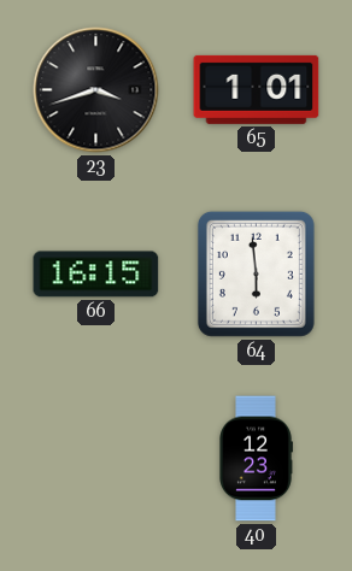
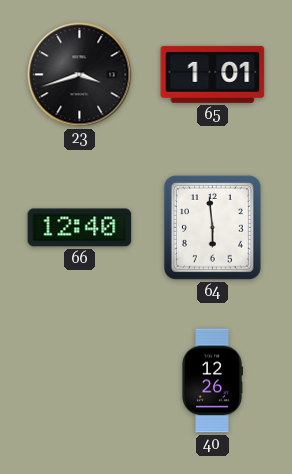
66: 16:15 -> 12:40
40: 12:23 -> 12:26
